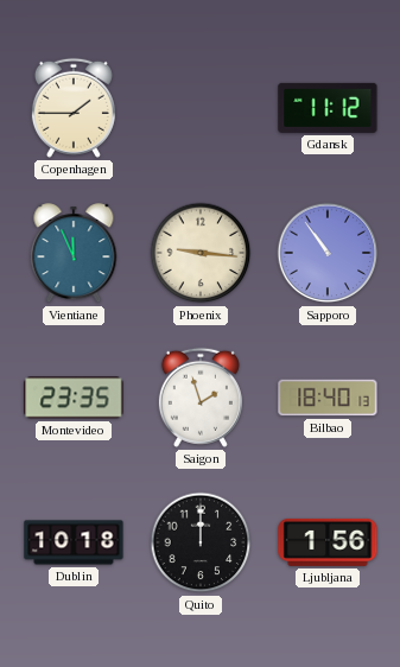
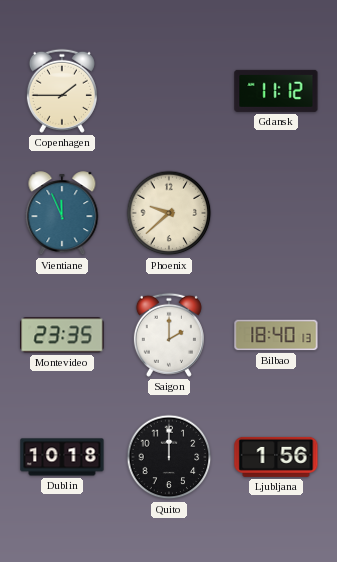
Phoenix: 9:16 -> 9:38
Sapporo: 10:54 -> none
Saigon: 1:57 -> 2:00
